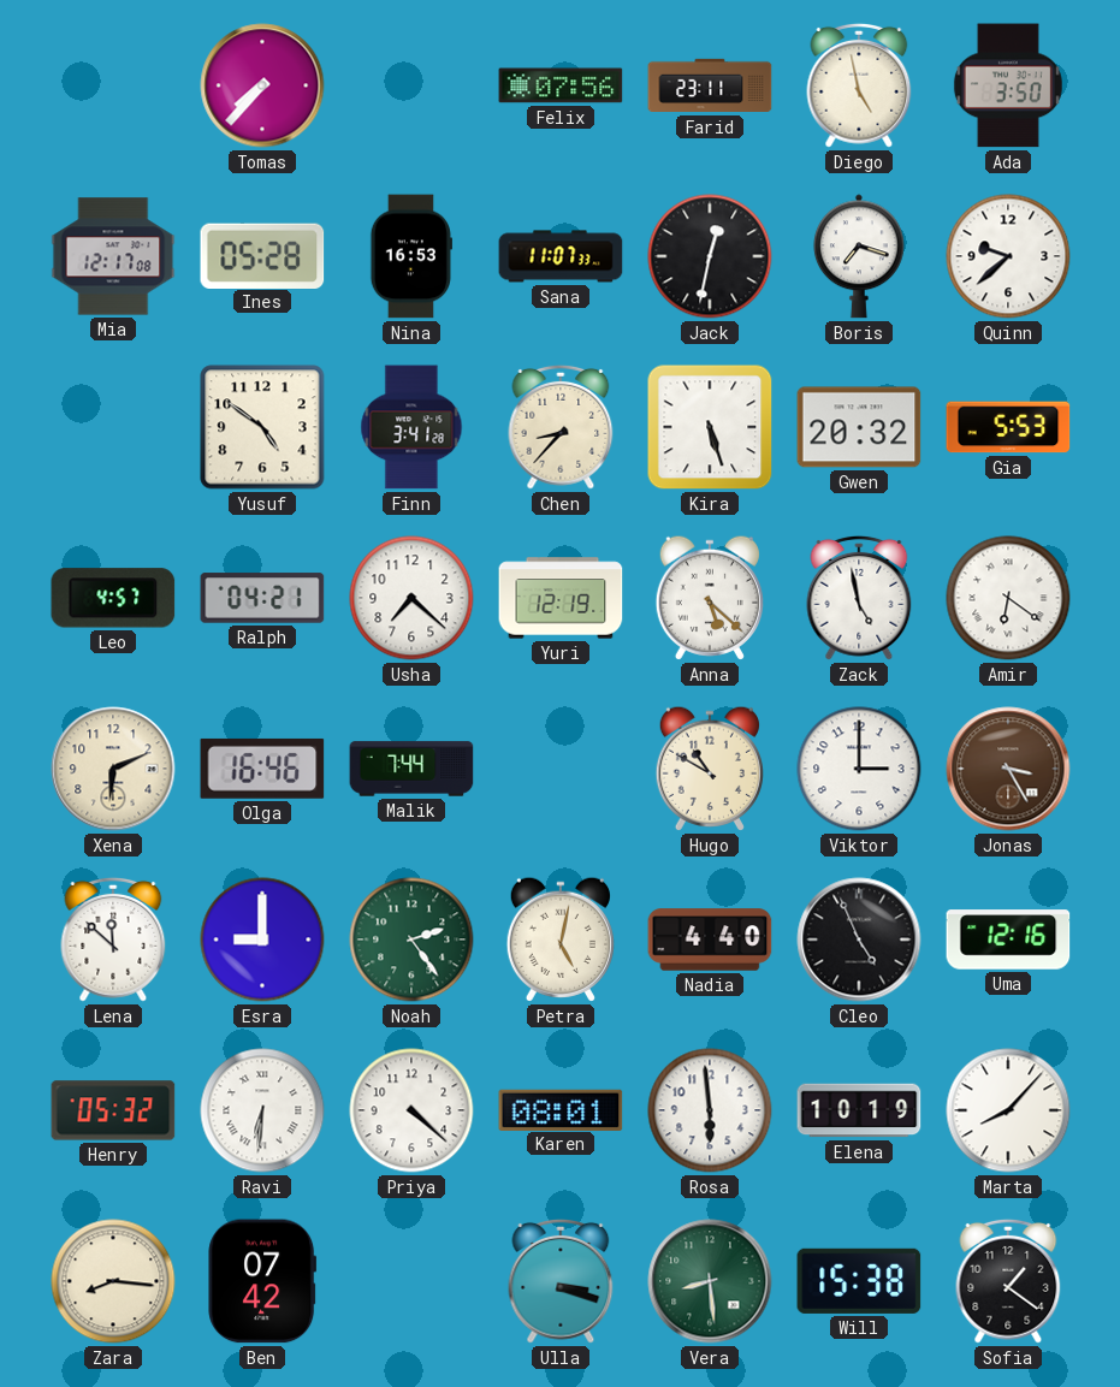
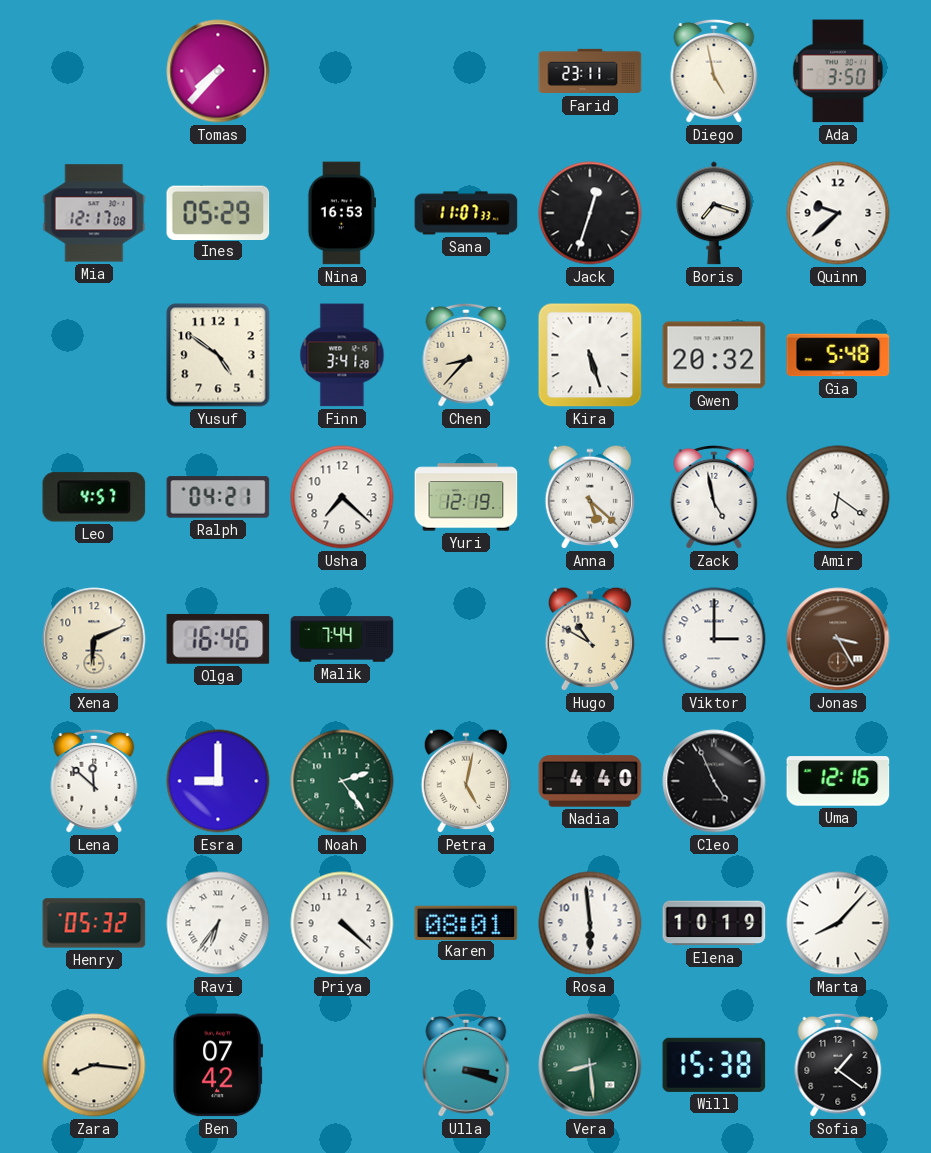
Felix: 07:56 -> none
Ines: 05:28 -> 05:29
Jack: 12:32 -> 12:33
Gia: 5:53 -> 5:48
Ravi: 6:31 -> 6:36
